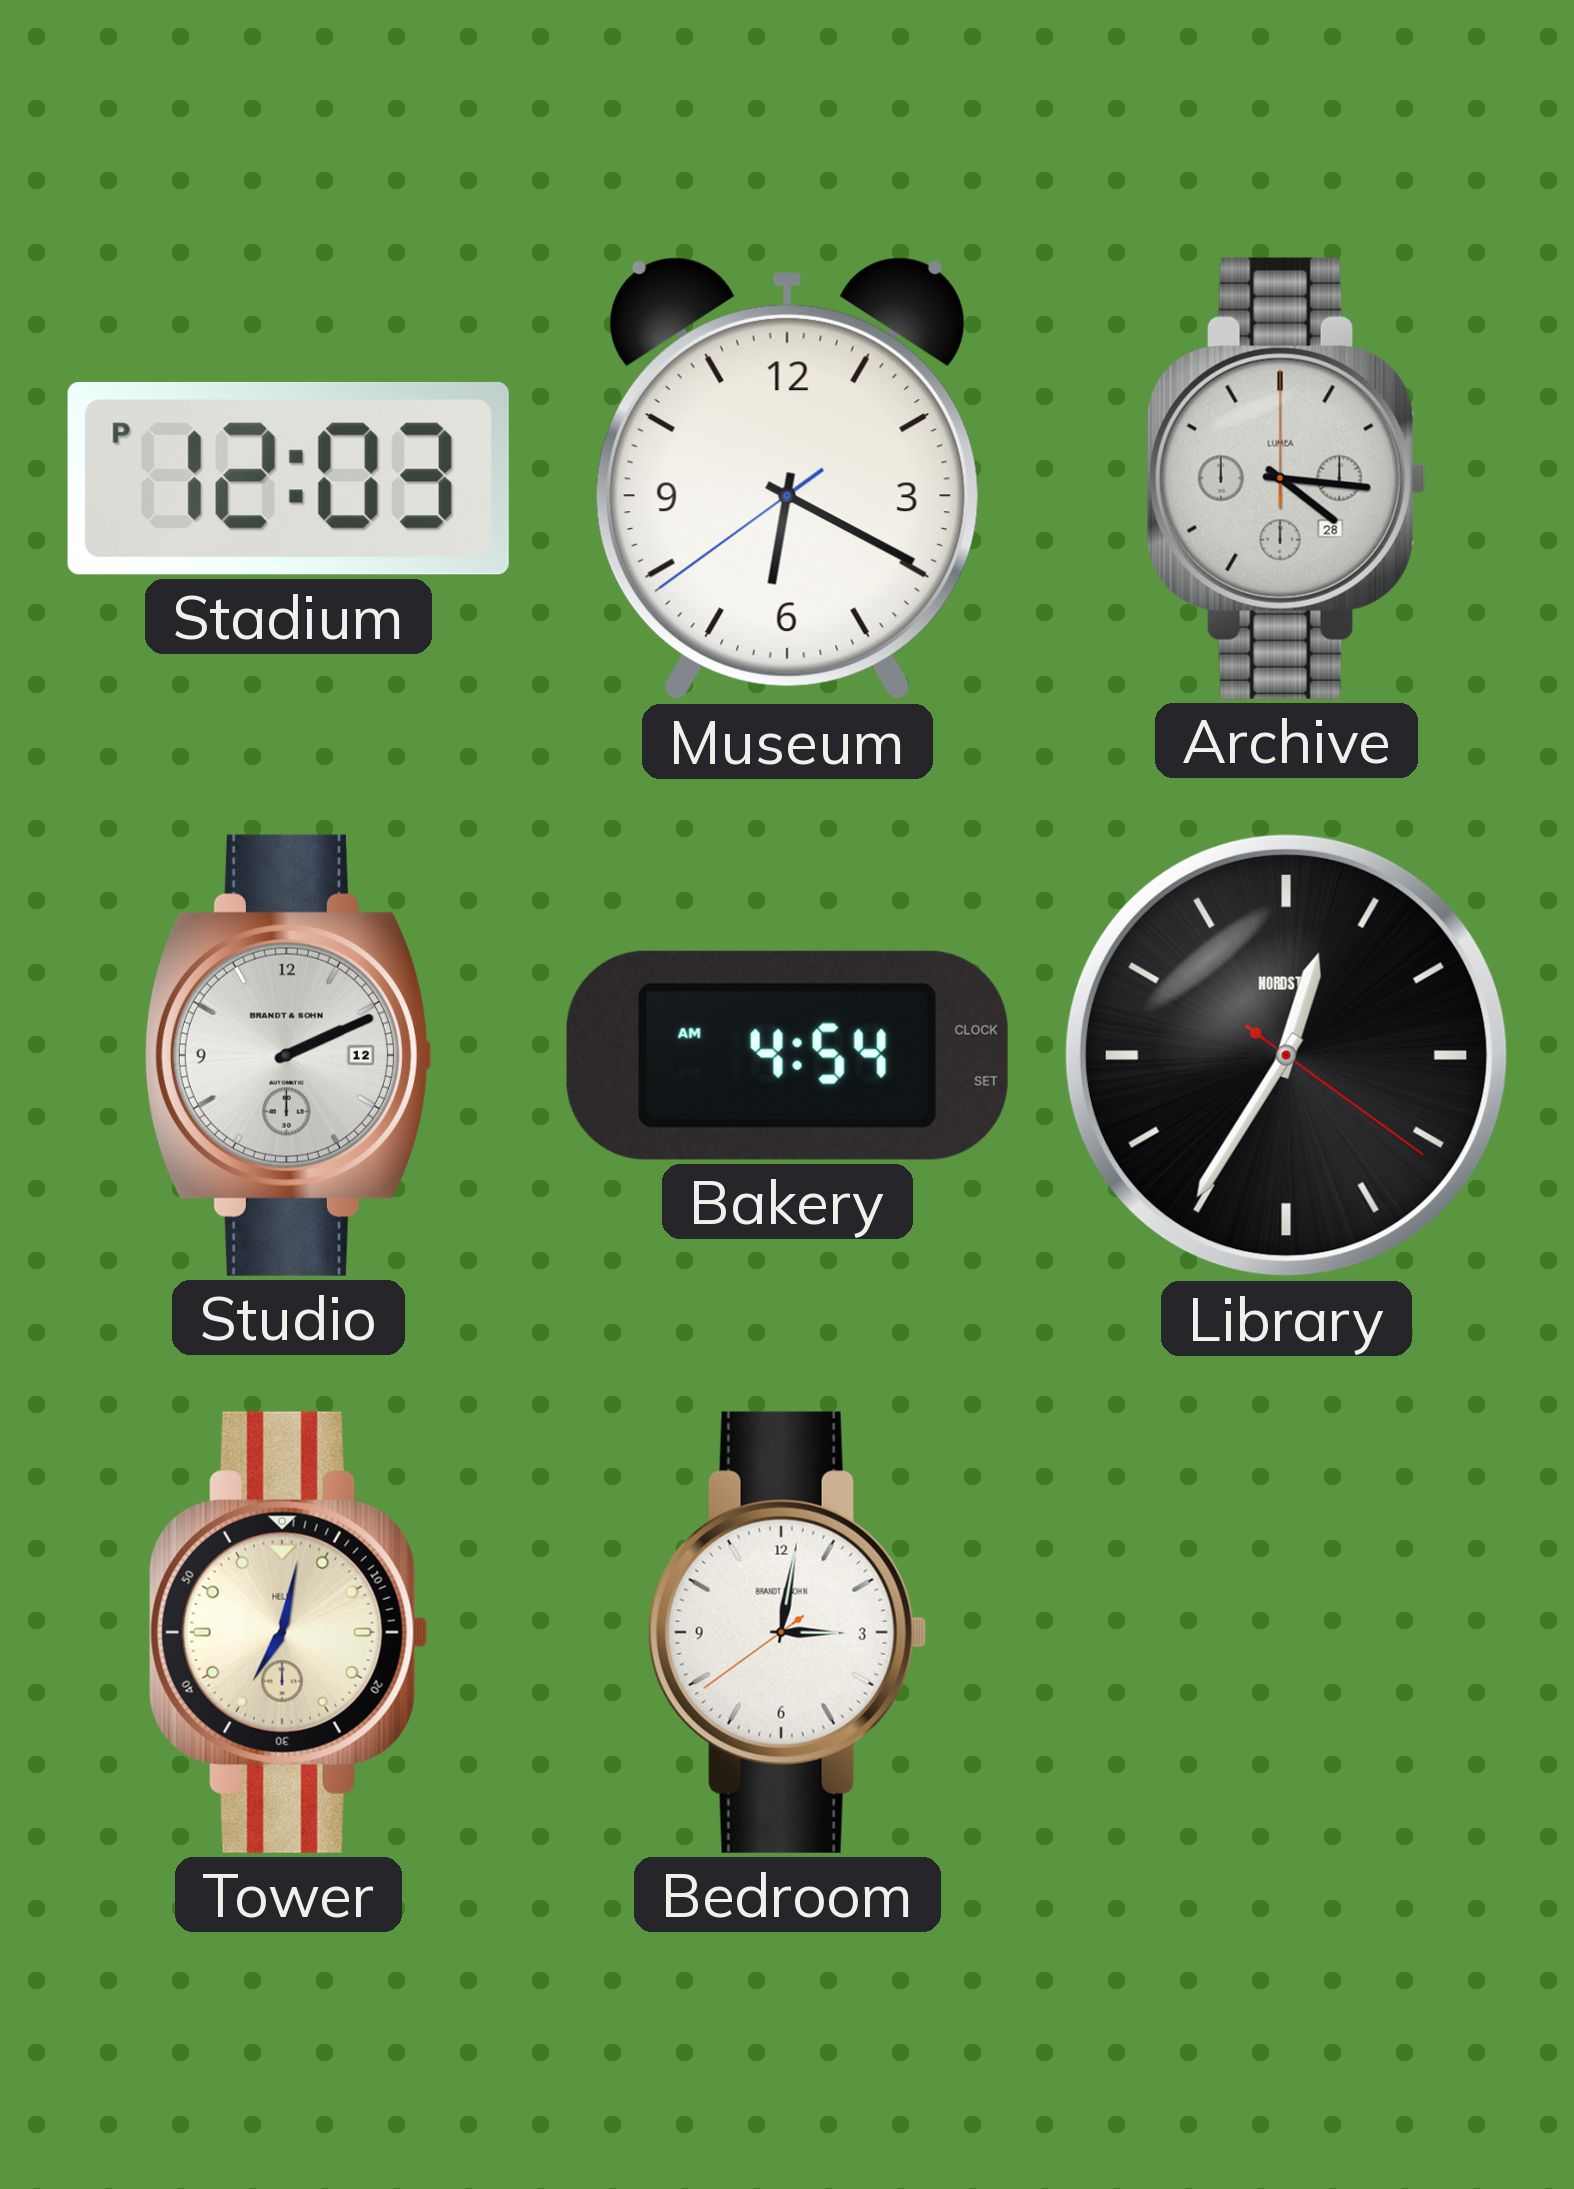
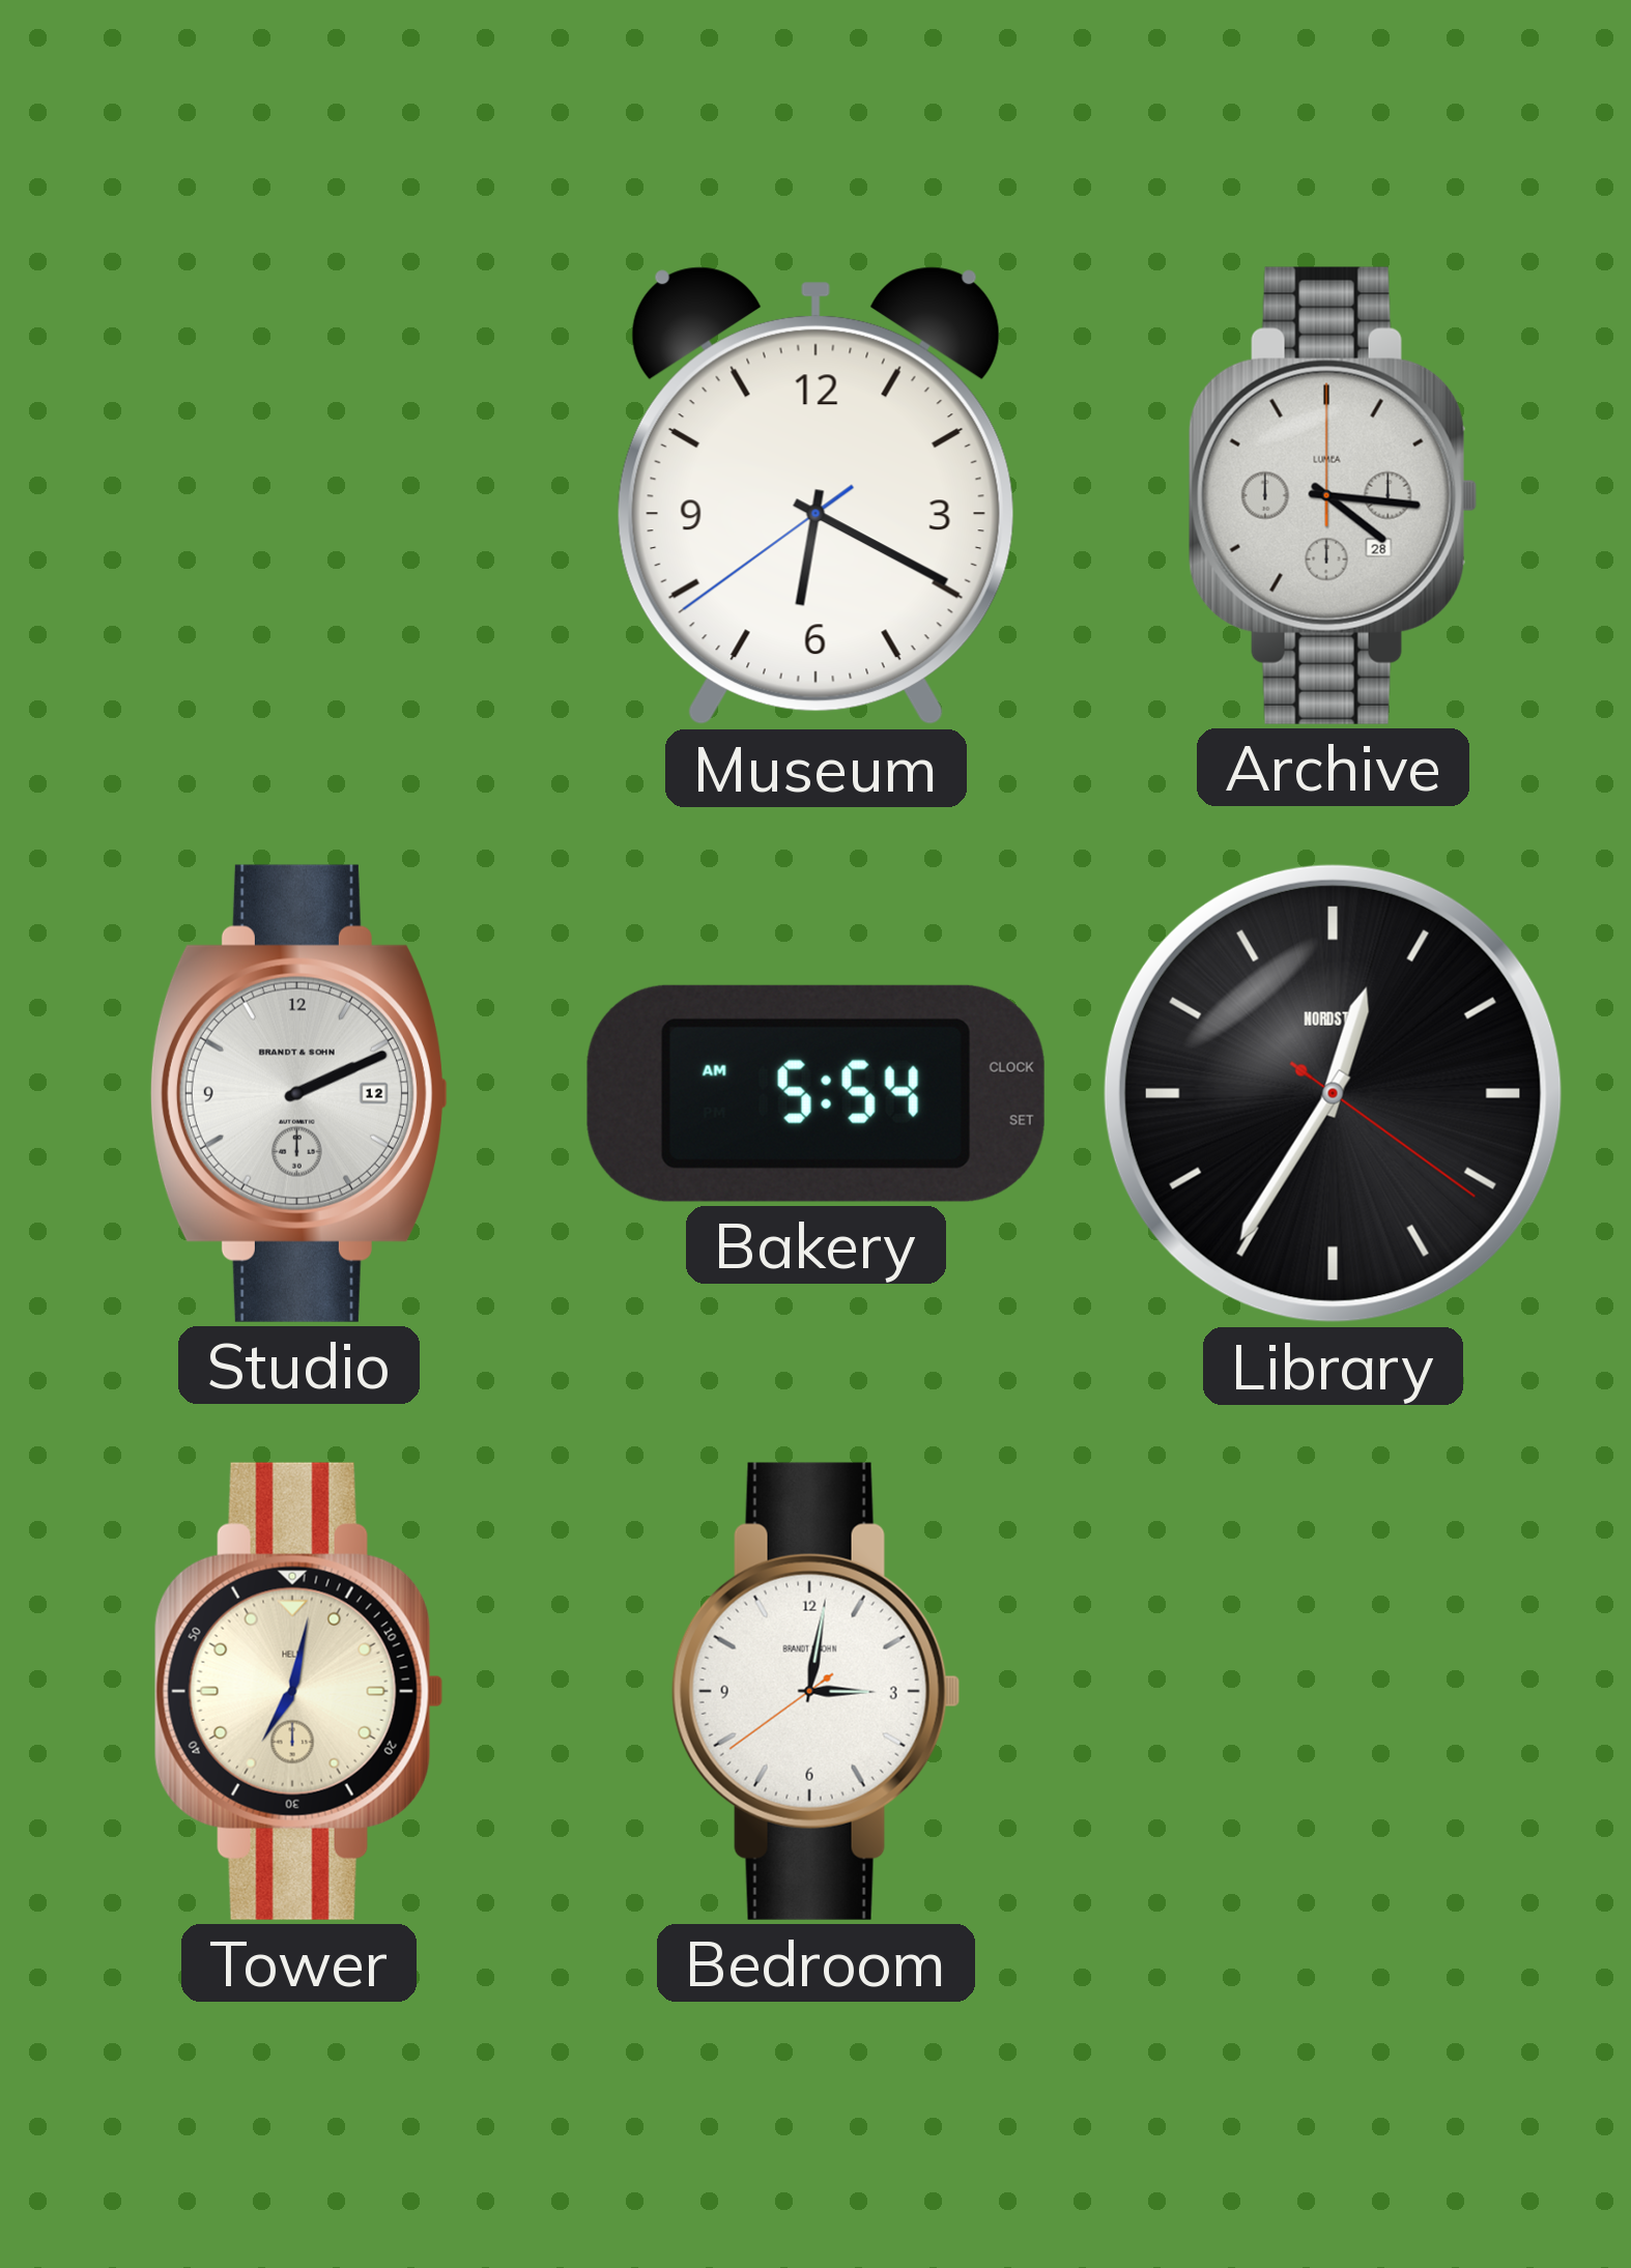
Stadium: 12:03 -> none
Bakery: 4:54 -> 5:54
